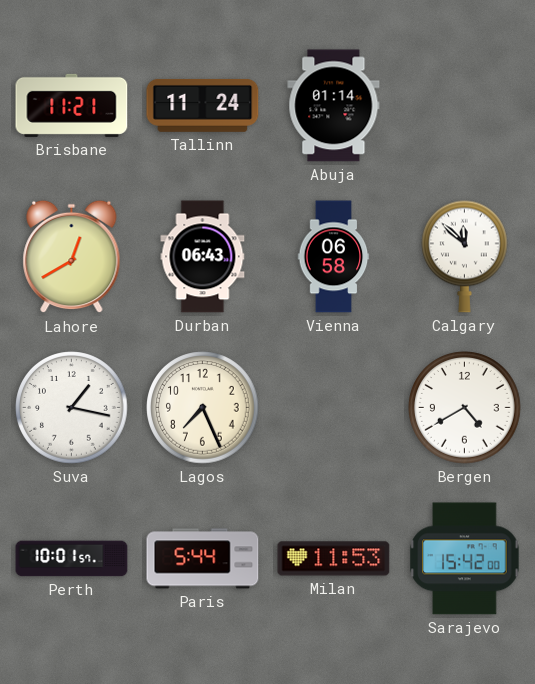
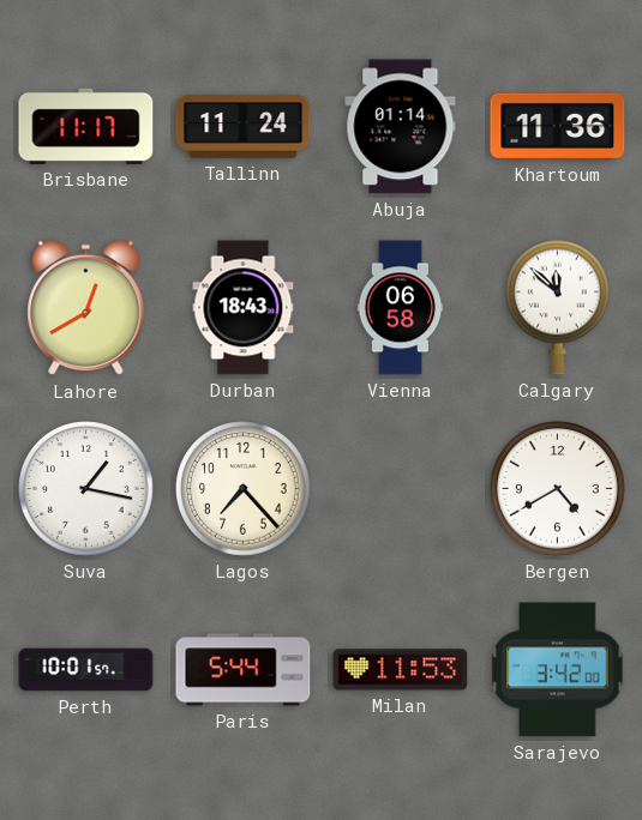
Brisbane: 11:21 -> 11:17
Khartoum: none -> 11:36
Durban: 06:43 -> 18:43
Lagos: 7:26 -> 7:23
Sarajevo: 15:42 -> 3:42
